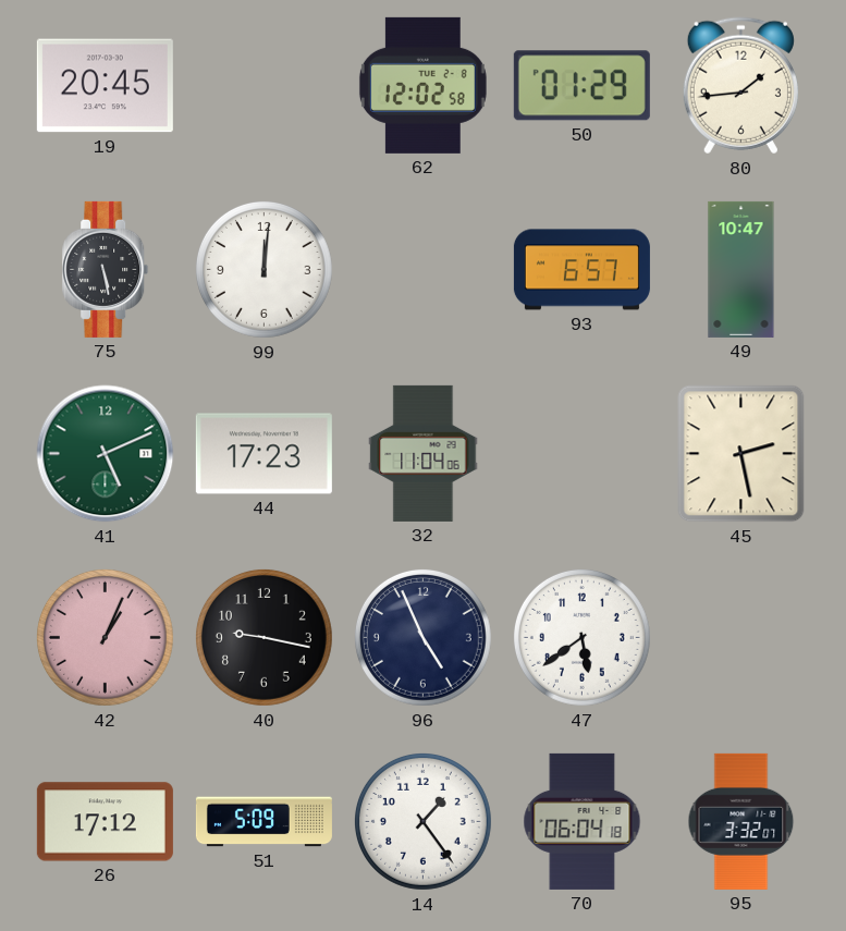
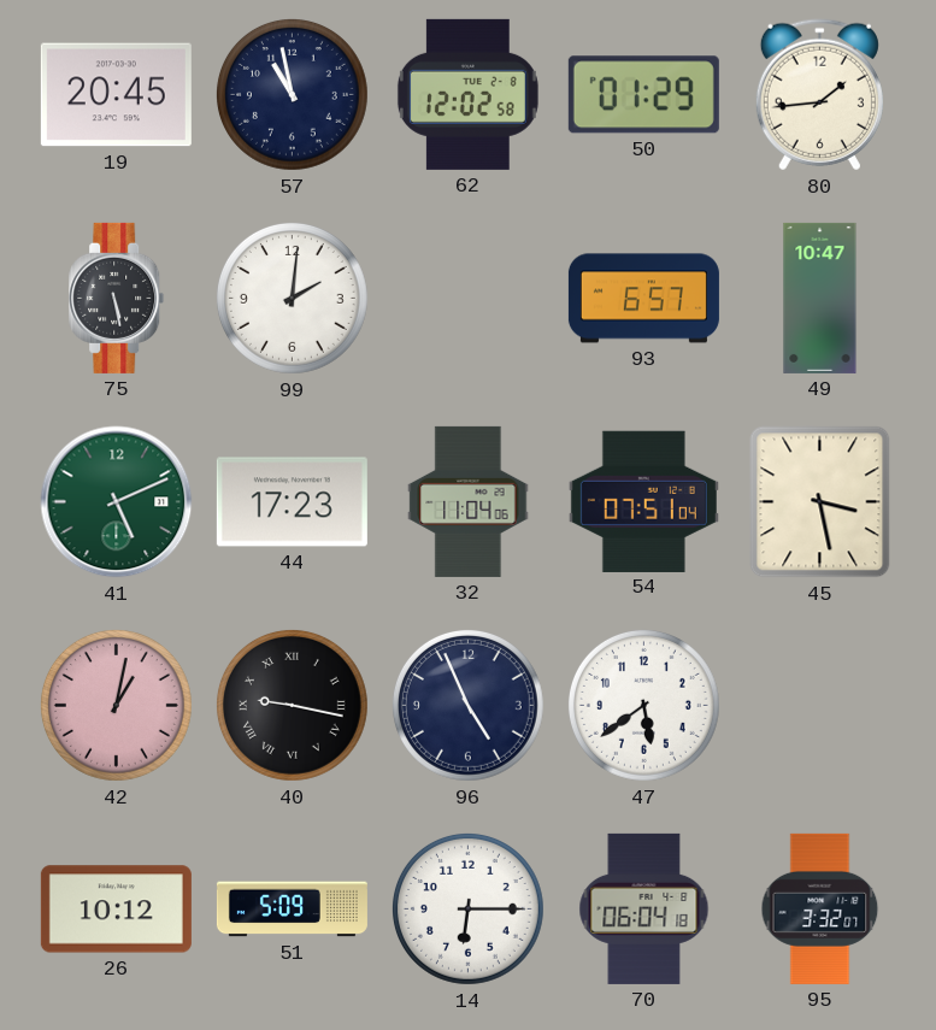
57: none -> 10:58
99: 12:01 -> 2:01
54: none -> 07:51
45: 2:28 -> 3:28
42: 1:04 -> 1:02
40 numerals: Arabic -> Roman
26: 17:12 -> 10:12
14: 1:24 -> 6:15
